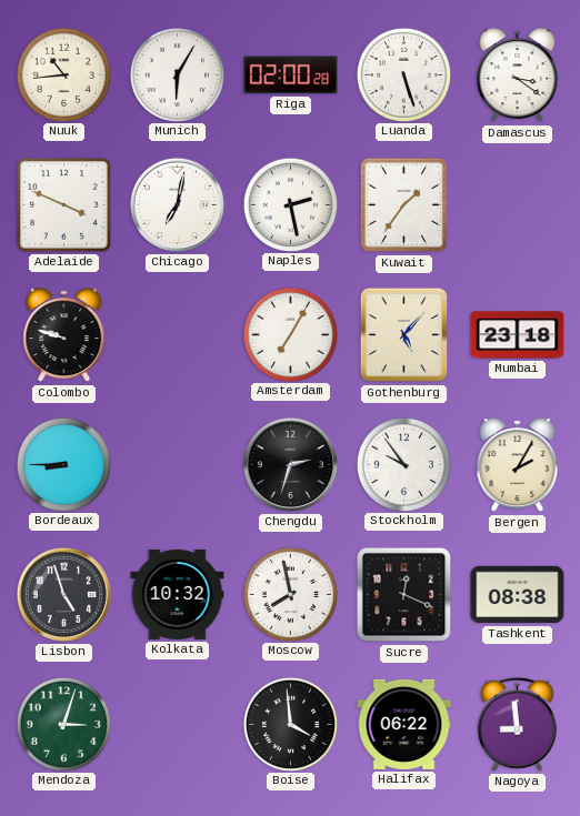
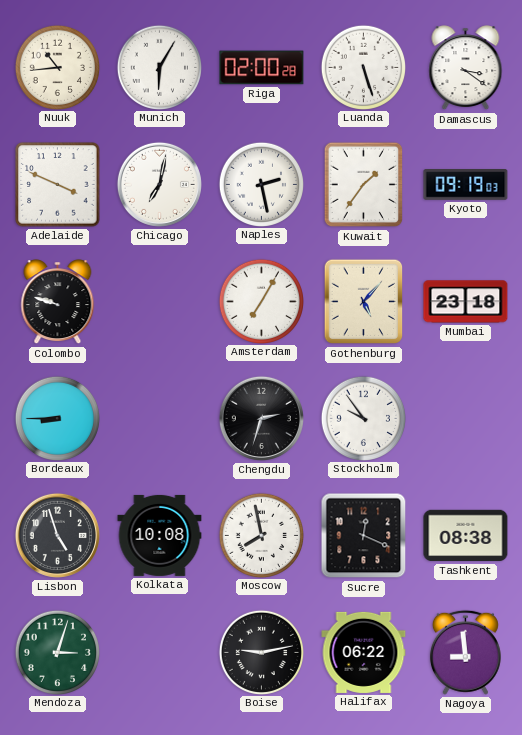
Kyoto: none -> 09:19
Bergen: 2:05 -> none
Kolkata: 10:32 -> 10:08
Boise: 3:59 -> 9:13
